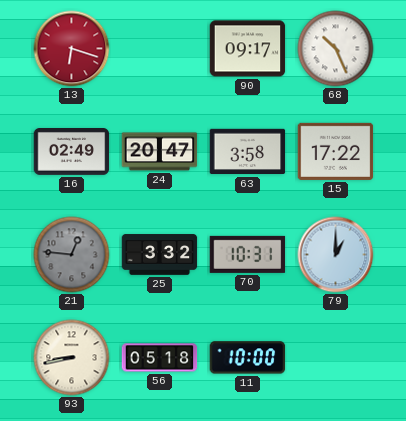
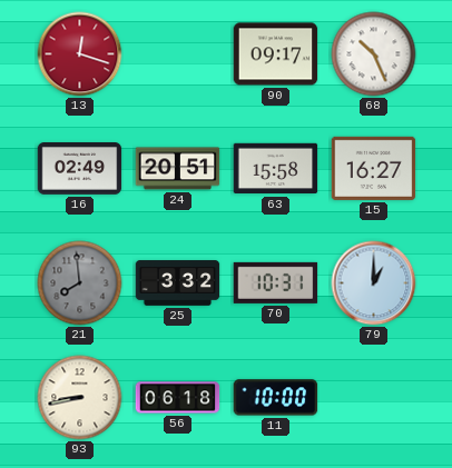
13: 6:18 -> 12:18
24: 20:47 -> 20:51
63: 3:58 -> 15:58
15: 17:22 -> 16:27
21: 12:46 -> 7:59
56: 05:18 -> 06:18
